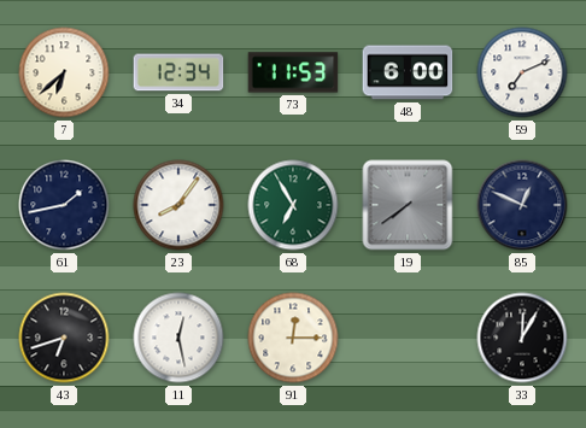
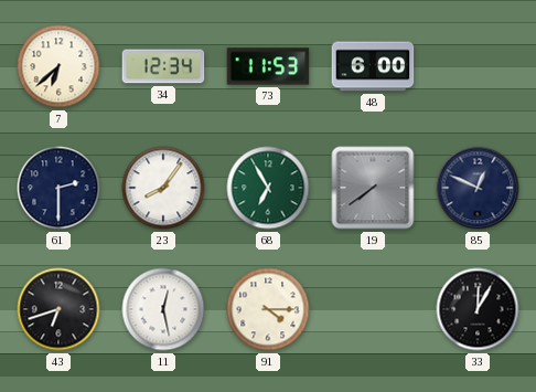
59: 7:11 -> none
61: 1:43 -> 2:30
91: 12:15 -> 4:15
